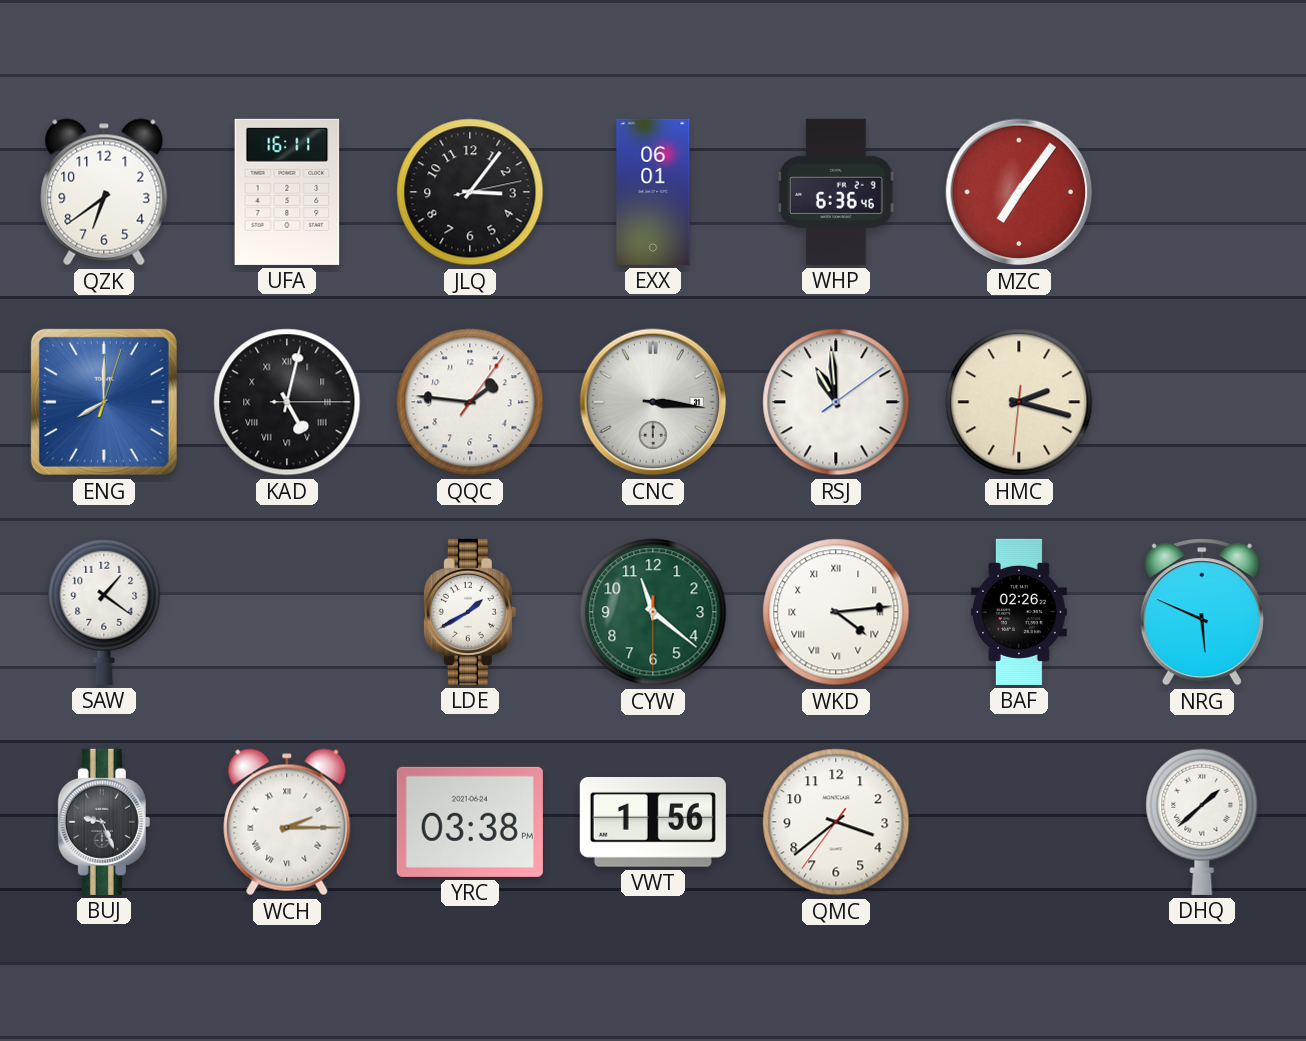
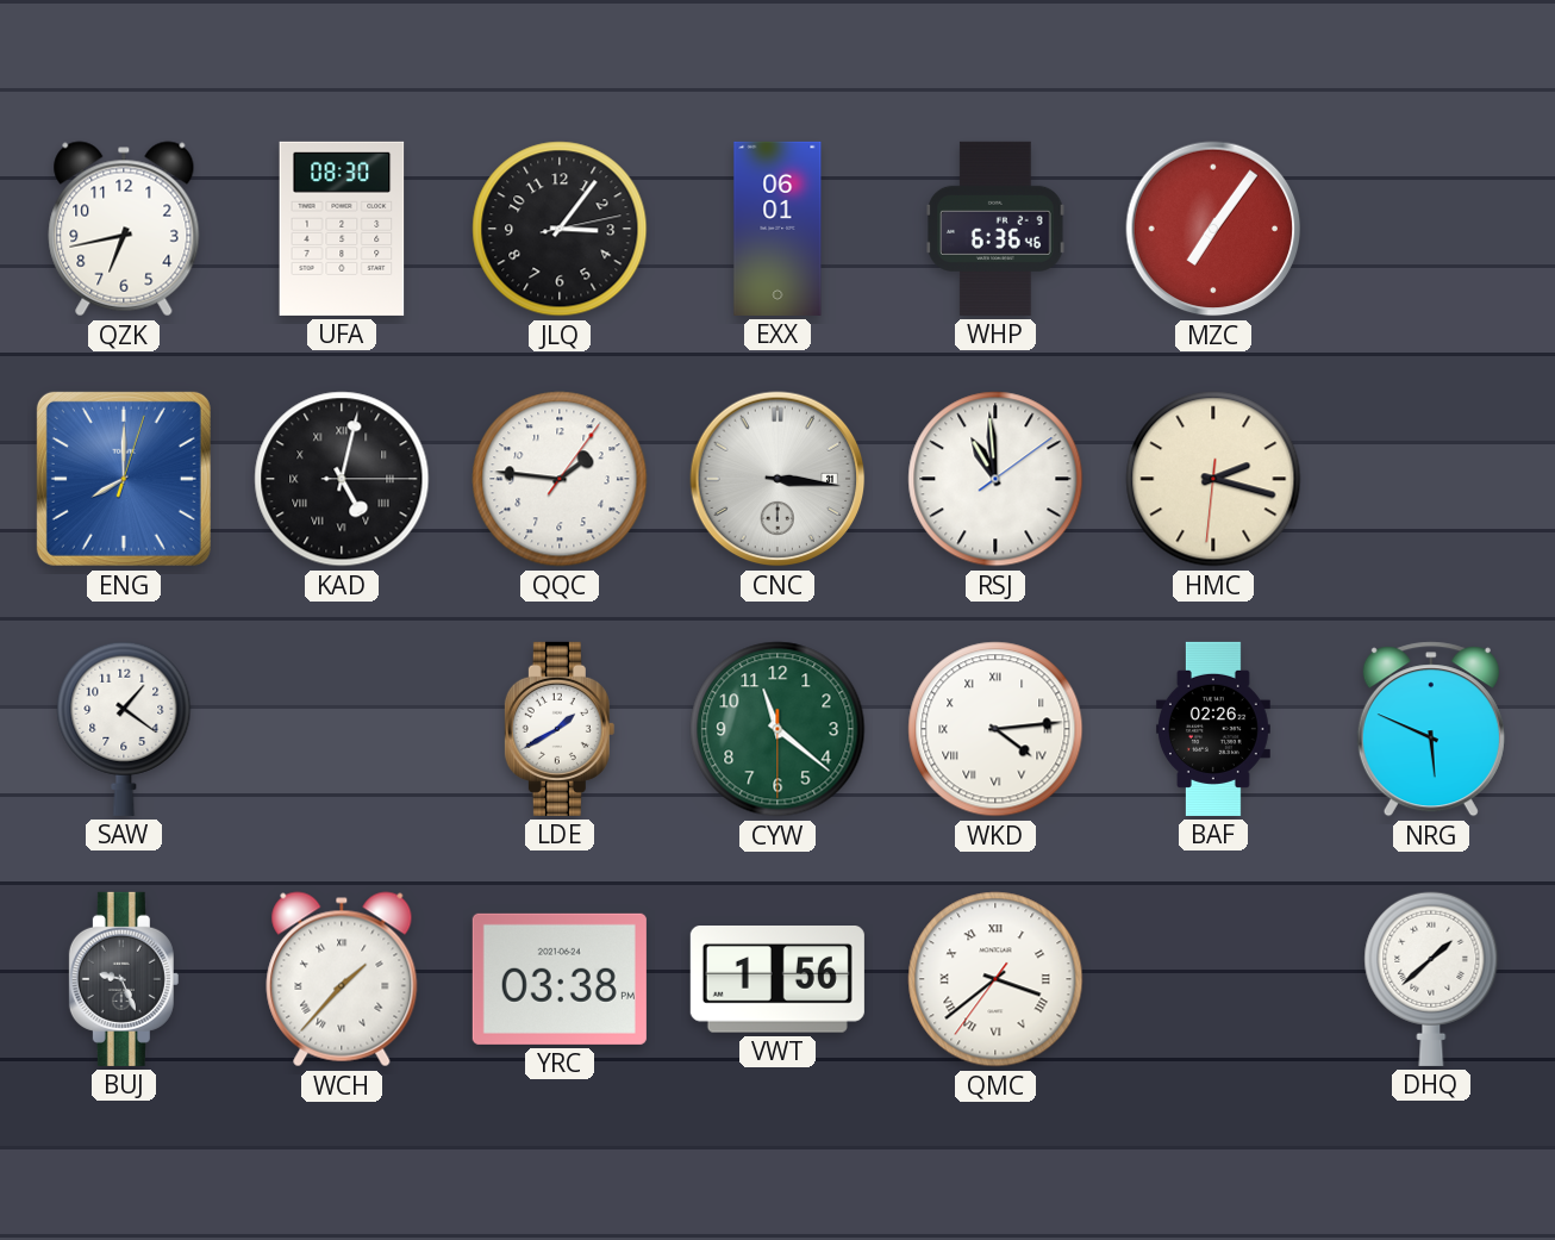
QZK: 6:39 -> 6:43
UFA: 16:11 -> 08:30
WCH: 2:15 -> 1:37
QMC numerals: Arabic -> Roman
